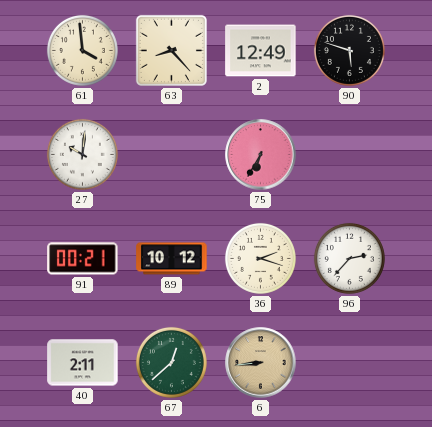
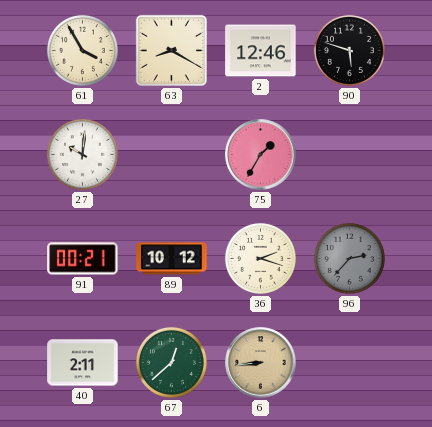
61: 3:59 -> 3:55
63: 8:23 -> 8:20
2: 12:49 -> 12:46
75: 6:35 -> 1:35
96 dial: white -> grey
